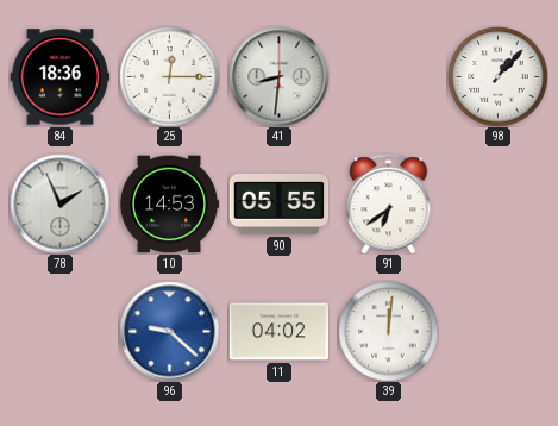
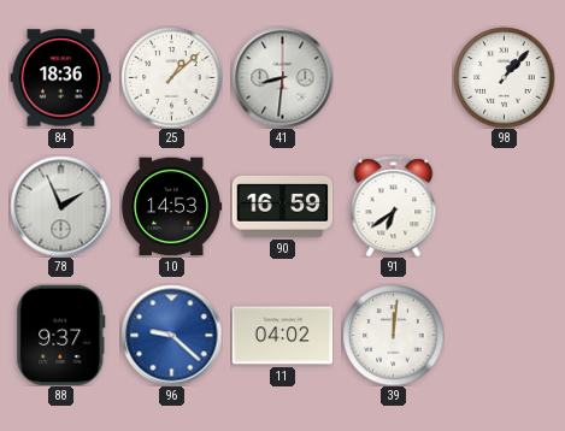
25: 12:15 -> 1:08
90: 05:55 -> 16:59
88: none -> 9:37
